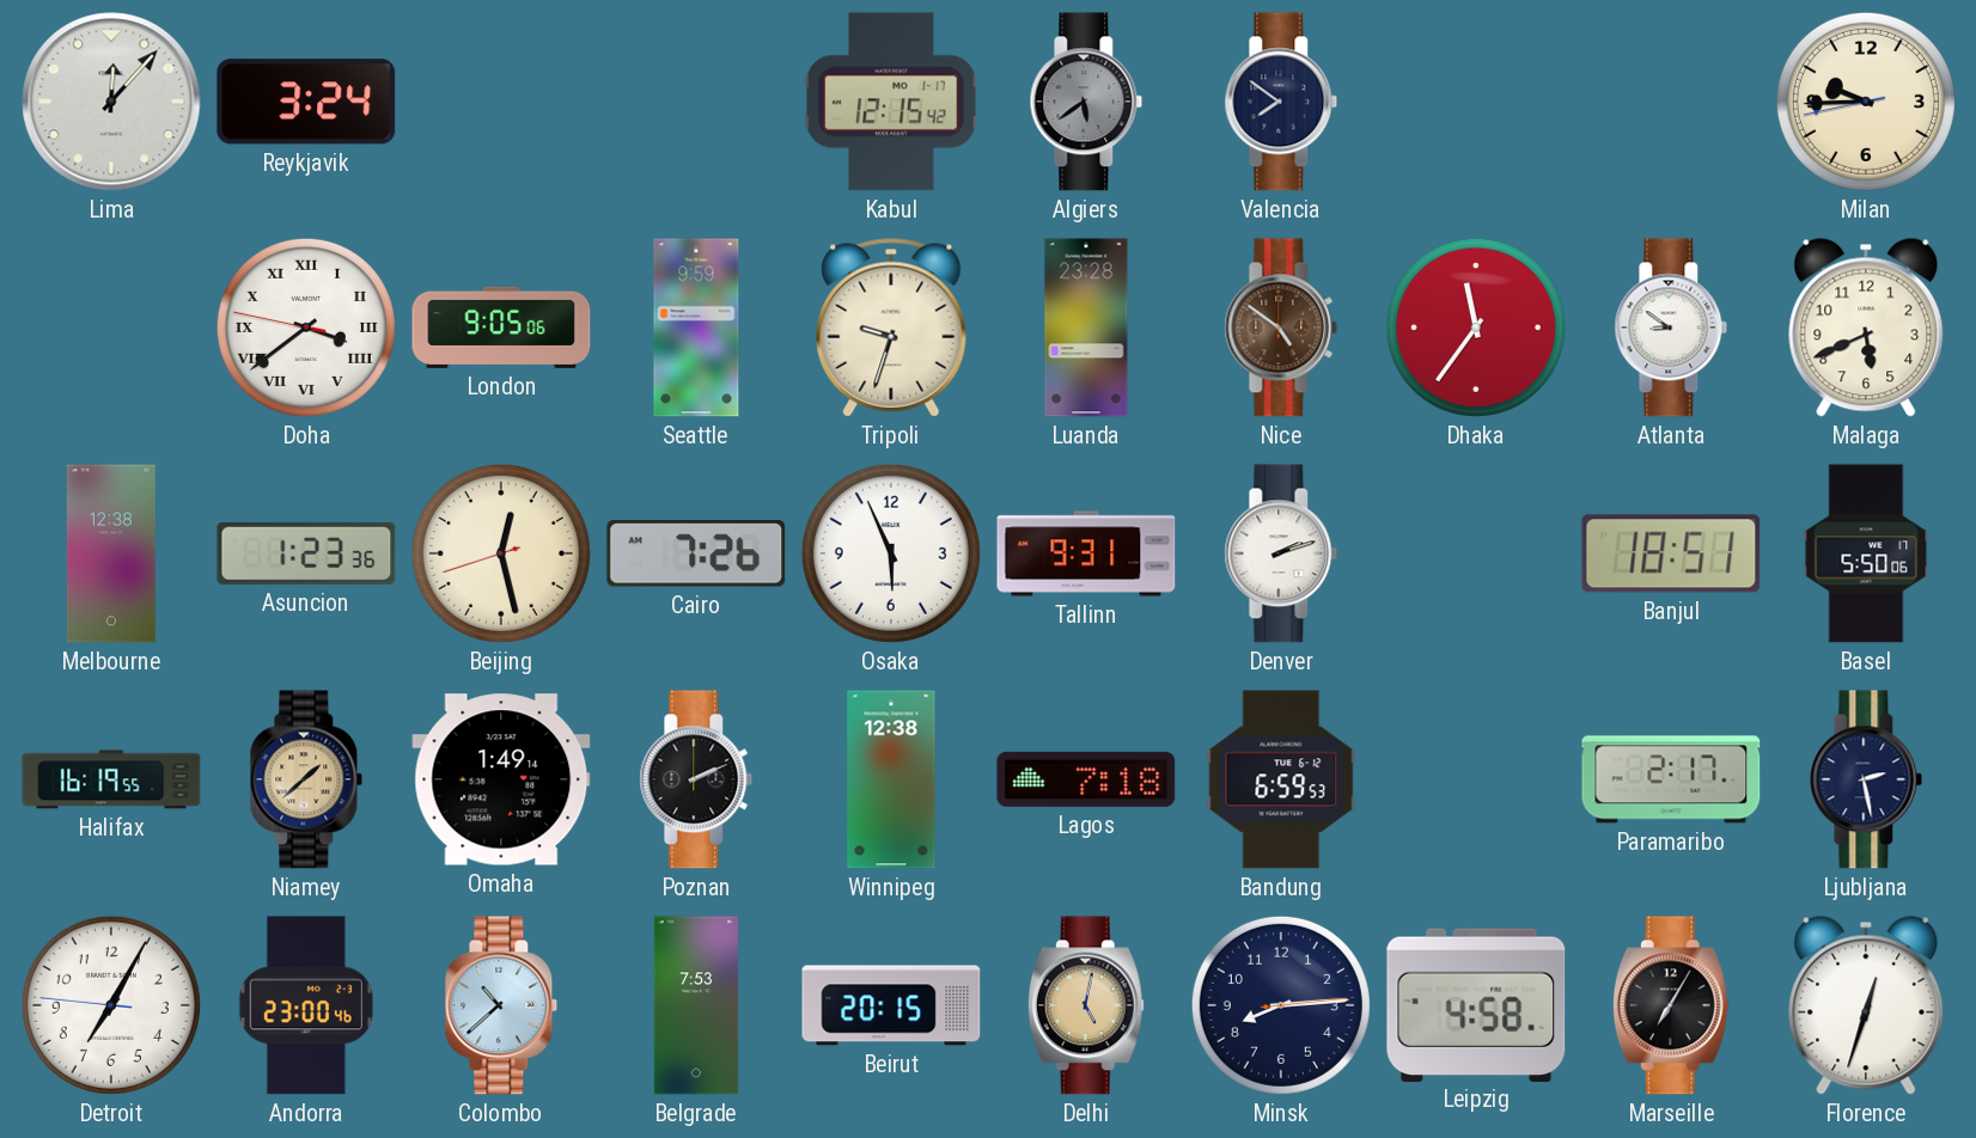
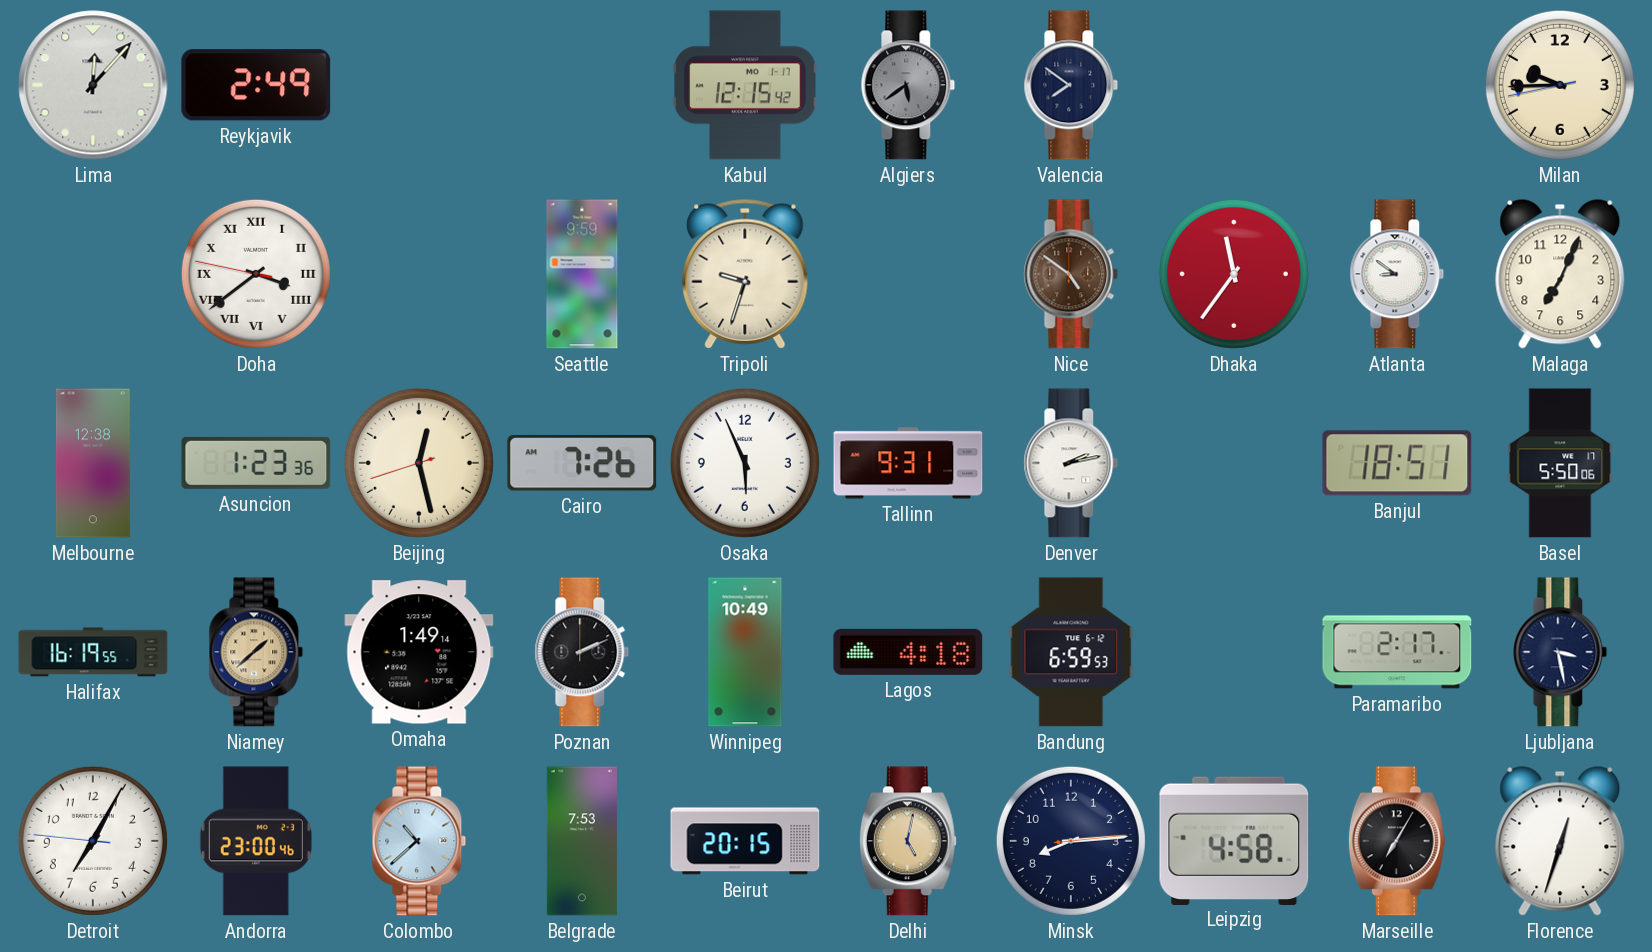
Reykjavik: 3:24 -> 2:49
London: 9:05 -> none
Luanda: 23:28 -> none
Malaga: 5:41 -> 7:04
Denver: 2:12 -> 2:13
Winnipeg: 12:38 -> 10:49
Lagos: 7:18 -> 4:18
Ljubljana: 2:28 -> 3:28
